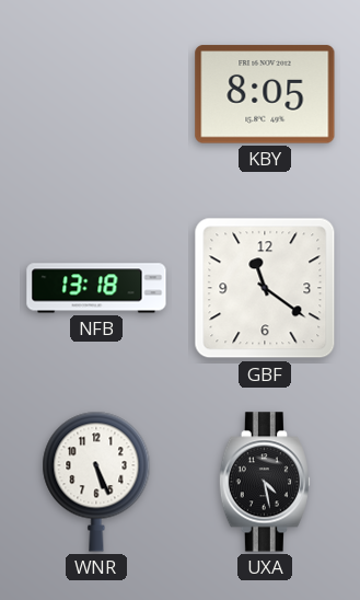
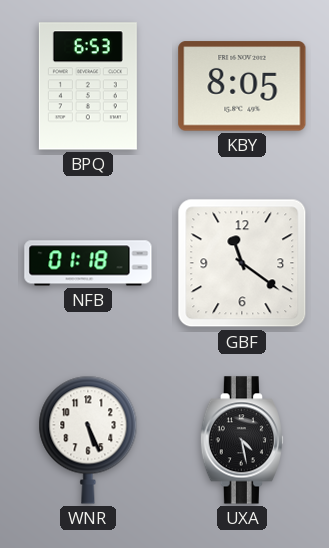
BPQ: none -> 6:53
NFB: 13:18 -> 01:18
